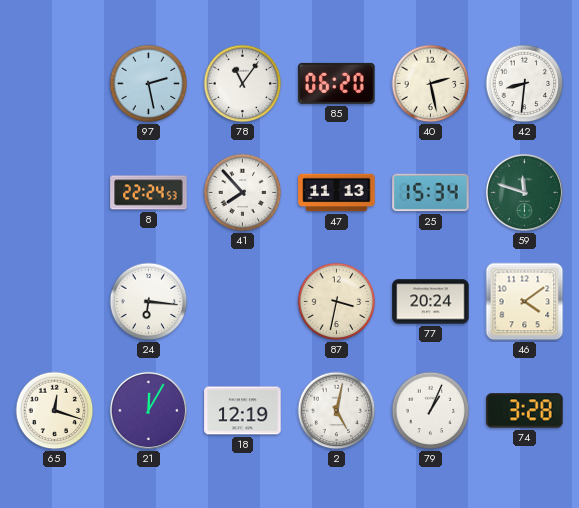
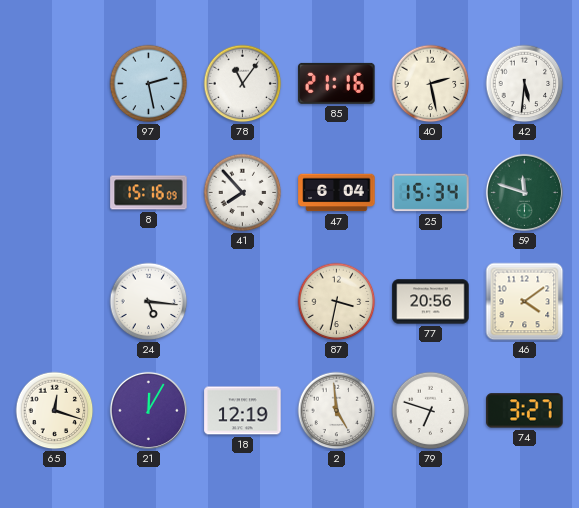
85: 06:20 -> 21:16
42: 8:31 -> 5:31
8: 22:24 -> 15:16
47: 11:13 -> 6:04
24: 6:16 -> 5:16
77: 20:24 -> 20:56
2: 5:02 -> 4:59
79: 1:04 -> 6:48
74: 3:28 -> 3:27
